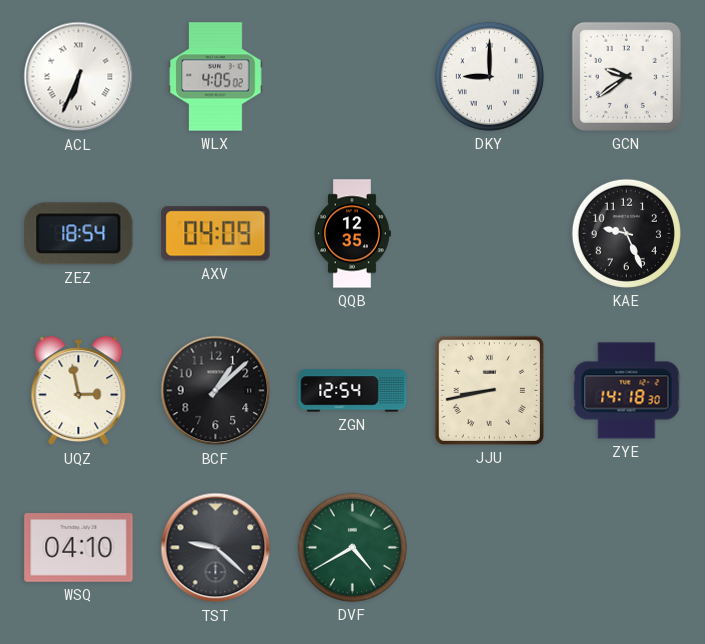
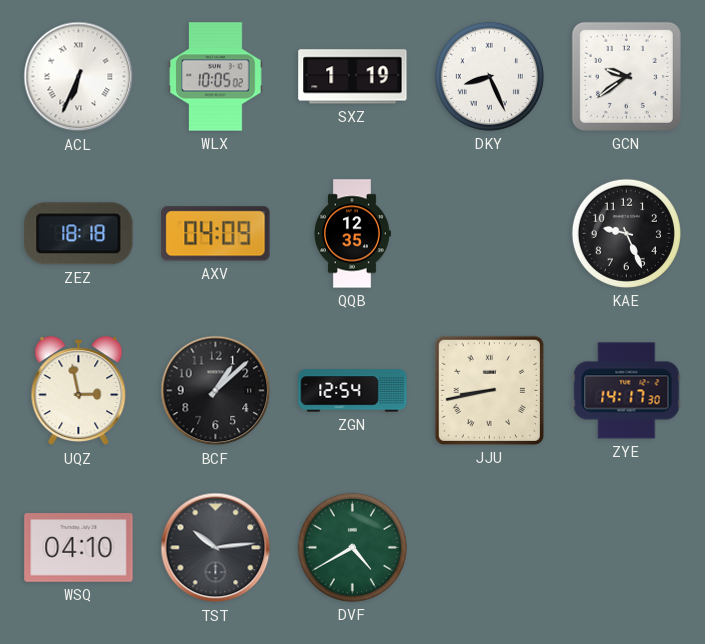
WLX: 4:05 -> 10:05
SXZ: none -> 1:19
DKY: 9:00 -> 8:26
ZEZ: 18:54 -> 18:18
ZYE: 14:18 -> 14:17
TST: 9:22 -> 10:14
